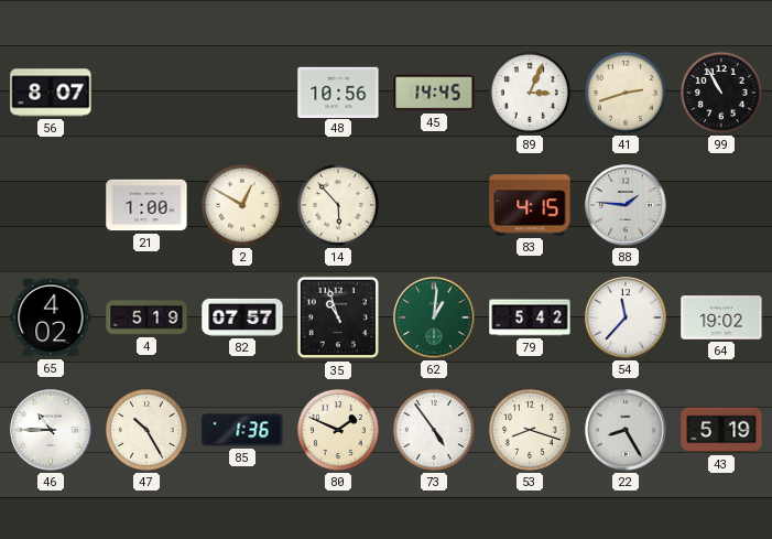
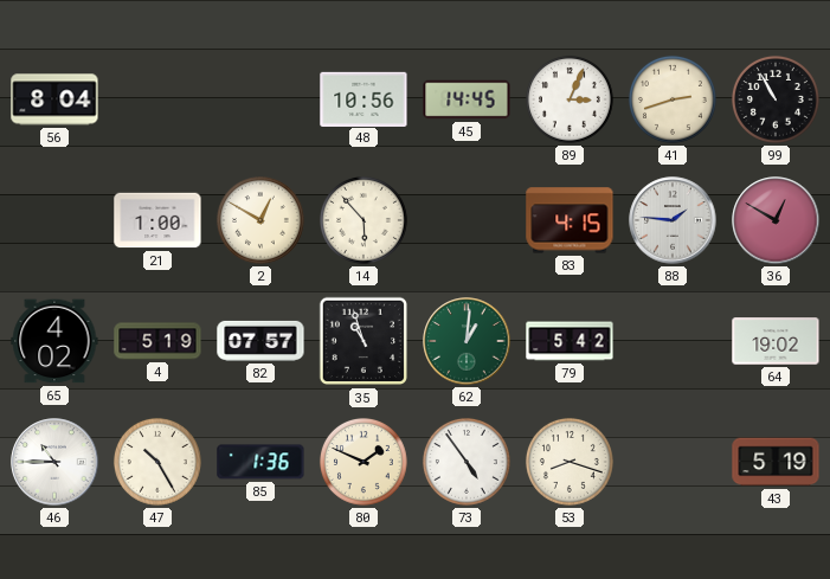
56: 8:07 -> 8:04
36: none -> 12:50
54: 11:37 -> none
22: 8:25 -> none
